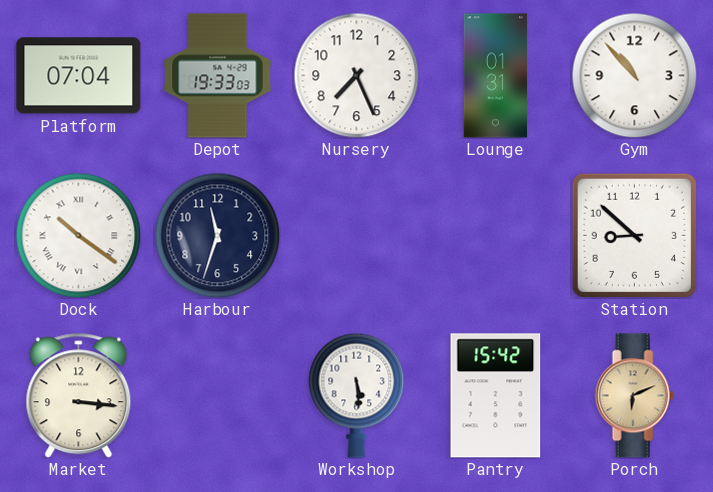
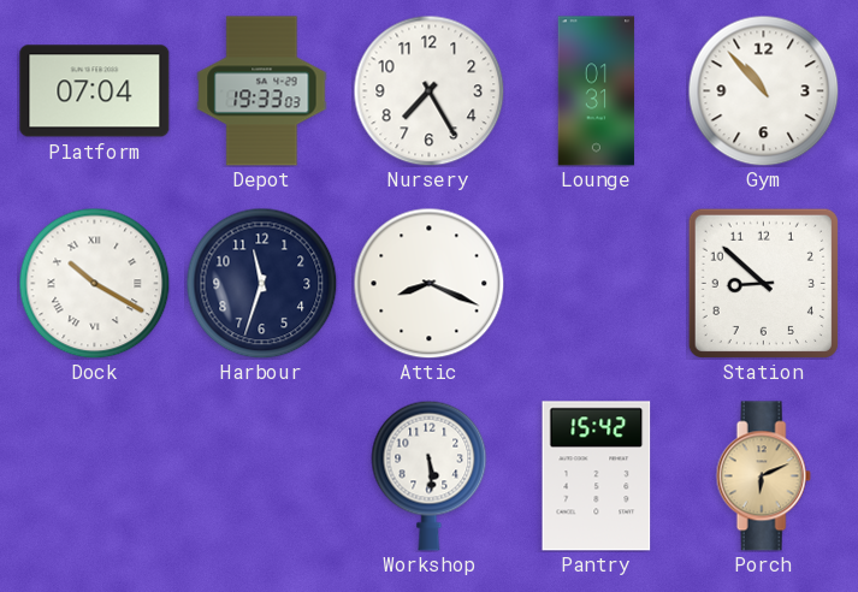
Nursery: 7:26 -> 7:25
Dock: 10:21 -> 10:20
Attic: none -> 8:19
Market: 3:16 -> none
